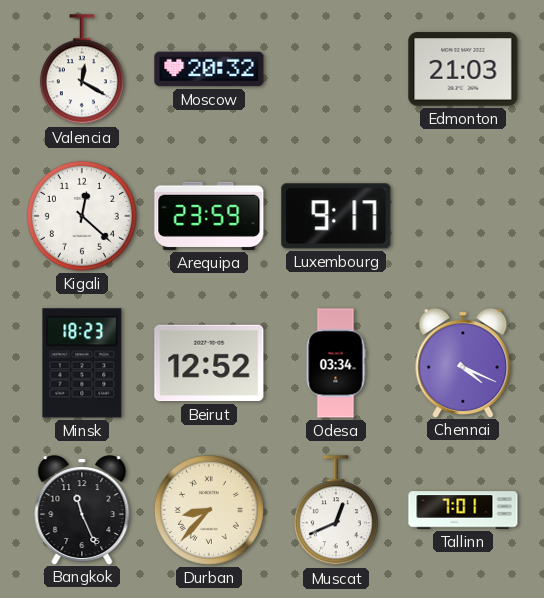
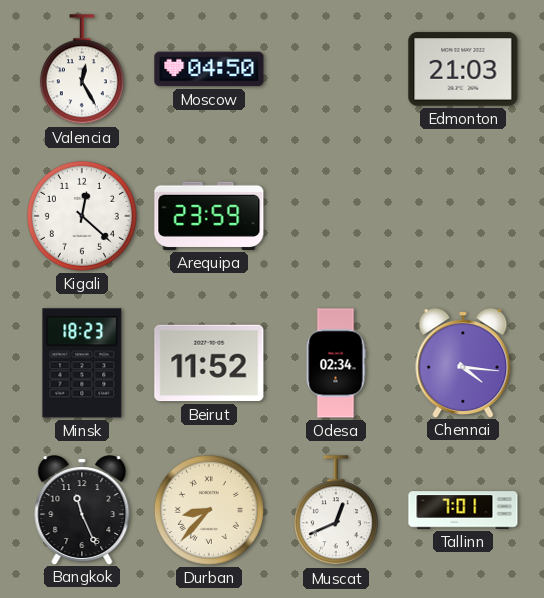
Valencia: 12:20 -> 12:25
Moscow: 20:32 -> 04:50
Luxembourg: 9:17 -> none
Beirut: 12:52 -> 11:52
Odesa: 03:34 -> 02:34
Chennai: 4:19 -> 4:16
